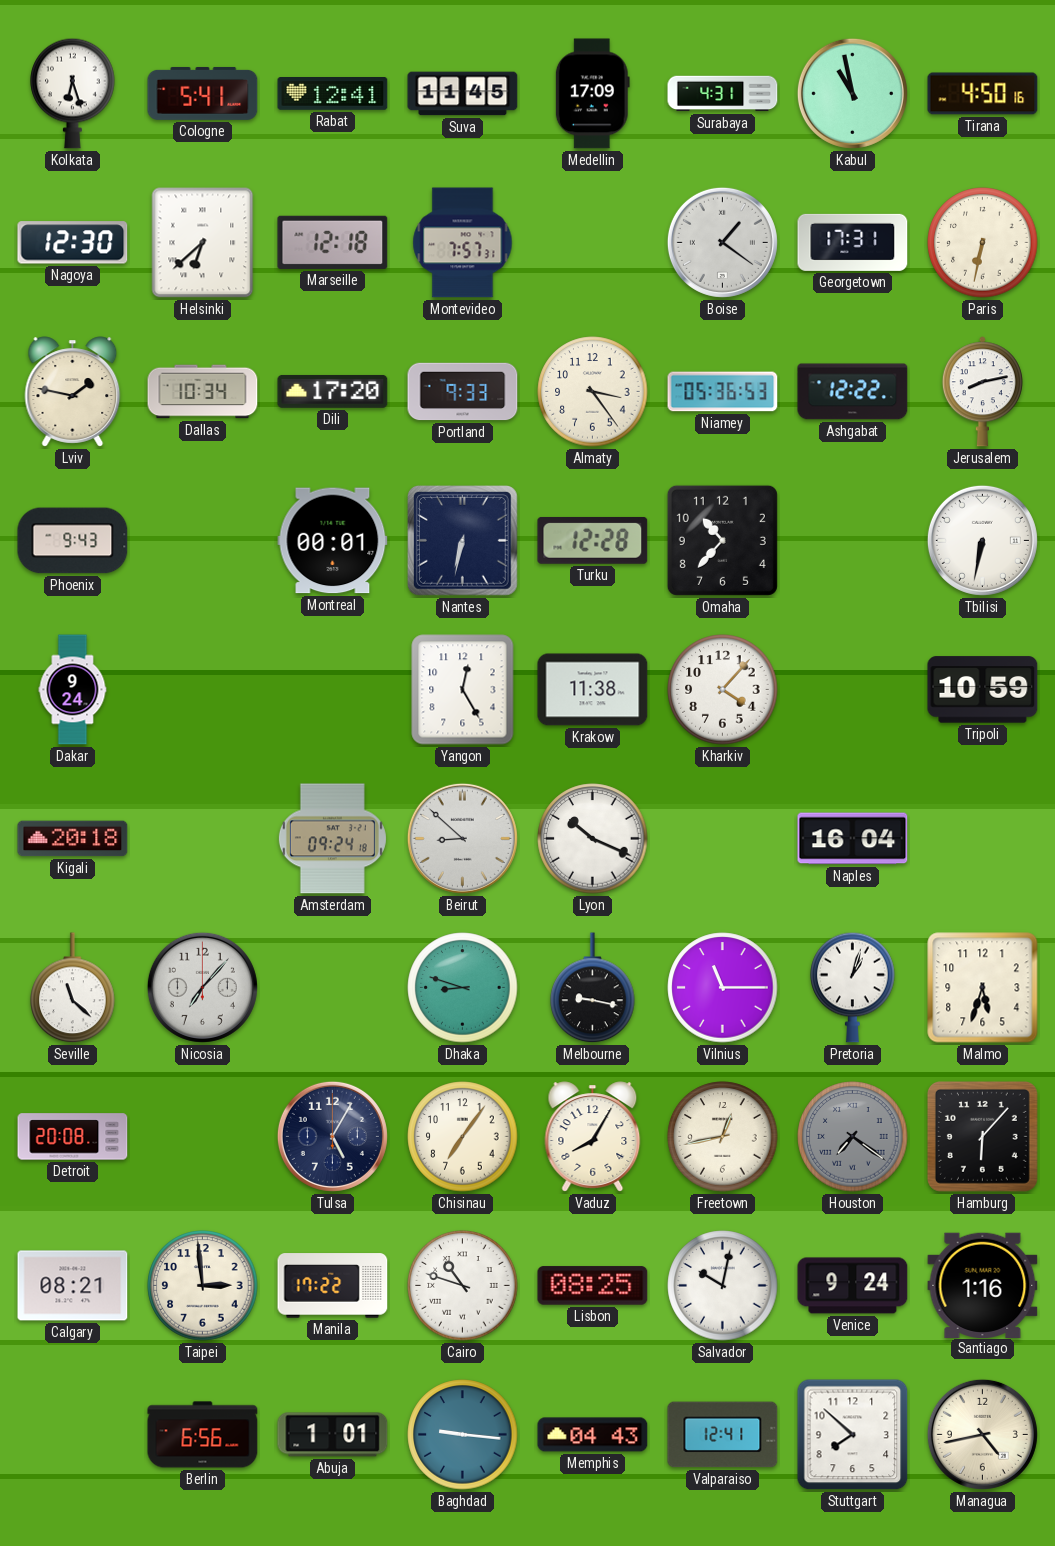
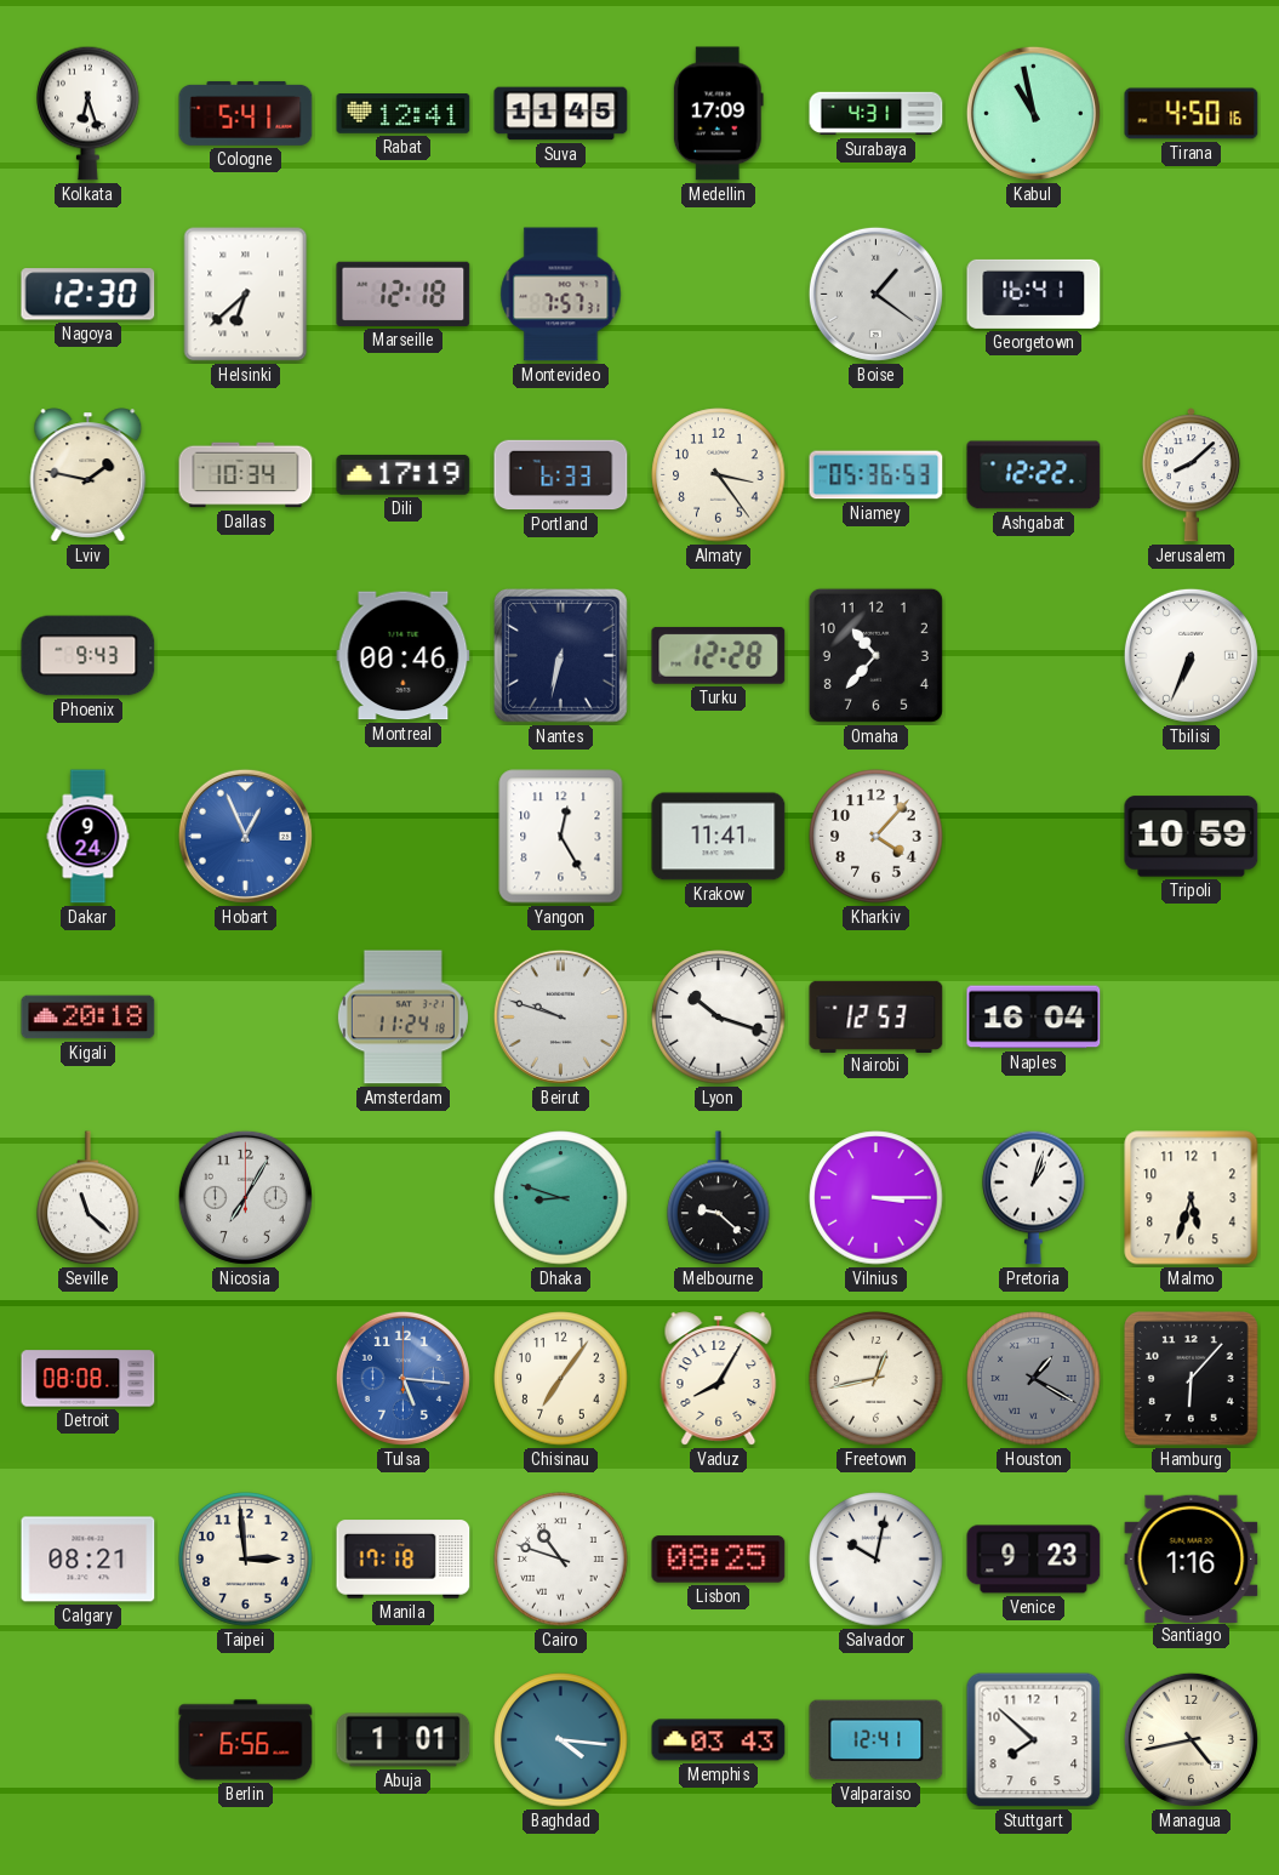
Georgetown: 17:31 -> 16:41
Paris: 6:32 -> none
Dili: 17:20 -> 17:19
Portland: 9:33 -> 6:33
Jerusalem: 8:13 -> 8:08
Montreal: 00:01 -> 00:46
Tbilisi: 6:32 -> 6:34
Hobart: none -> 12:56
Krakow: 11:38 -> 11:41
Amsterdam: 09:24 -> 11:24
Beirut: 8:52 -> 9:48
Lyon: 10:19 -> 10:18
Nairobi: none -> 12:53
Nicosia: 7:07 -> 7:05
Melbourne: 9:17 -> 9:22
Vilnius: 11:15 -> 3:15
Detroit: 20:08 -> 08:08
Tulsa: 5:05 -> 5:16
Tulsa dial: navy -> blue
Houston: 7:21 -> 1:20
Manila: 17:22 -> 17:18
Venice: 9:24 -> 9:23
Baghdad: 9:16 -> 4:16
Memphis: 04:43 -> 03:43
